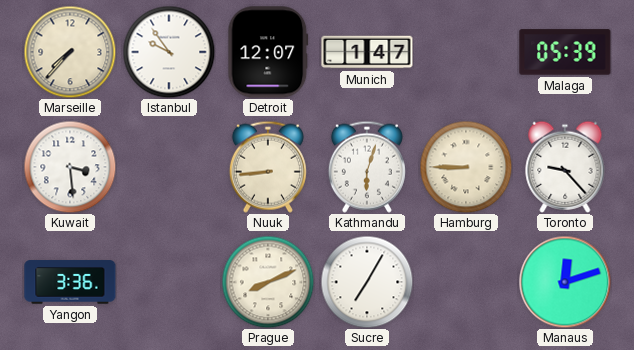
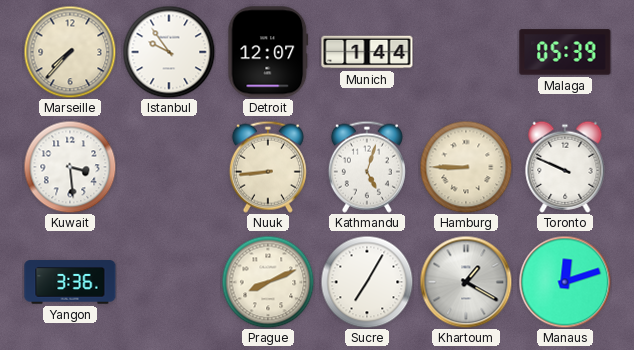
Munich: 1:47 -> 1:44
Kathmandu: 6:03 -> 5:03
Toronto: 9:23 -> 9:49
Khartoum: none -> 1:20
